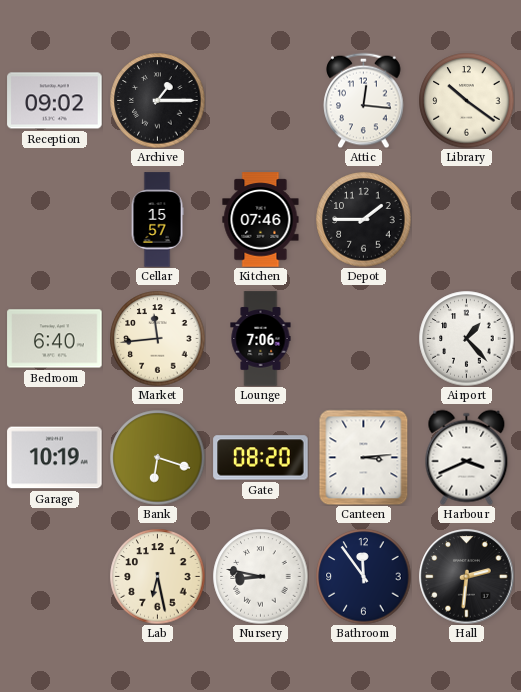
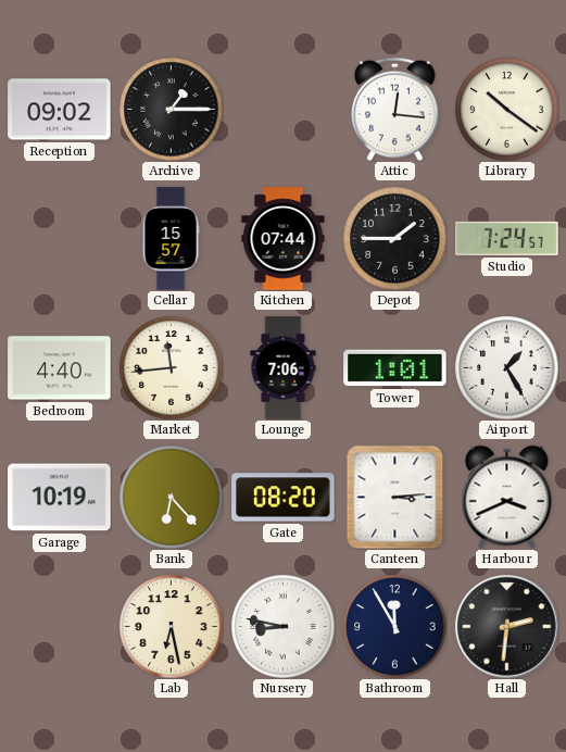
Kitchen: 07:46 -> 07:44
Studio: none -> 7:24
Bedroom: 6:40 -> 4:40
Tower: none -> 1:01
Airport: 1:23 -> 1:25
Bank: 6:18 -> 6:23
Bathroom: 11:54 -> 11:55
